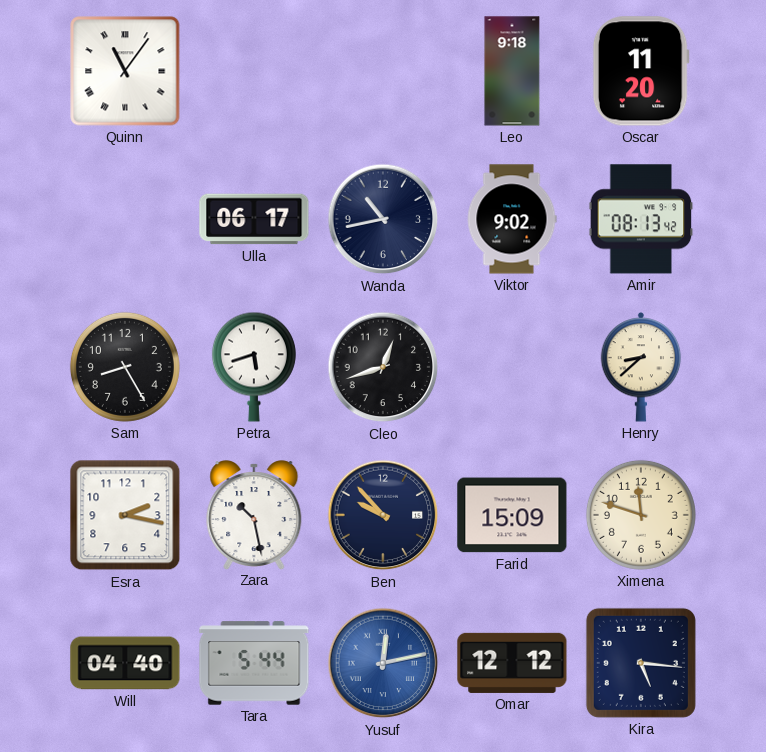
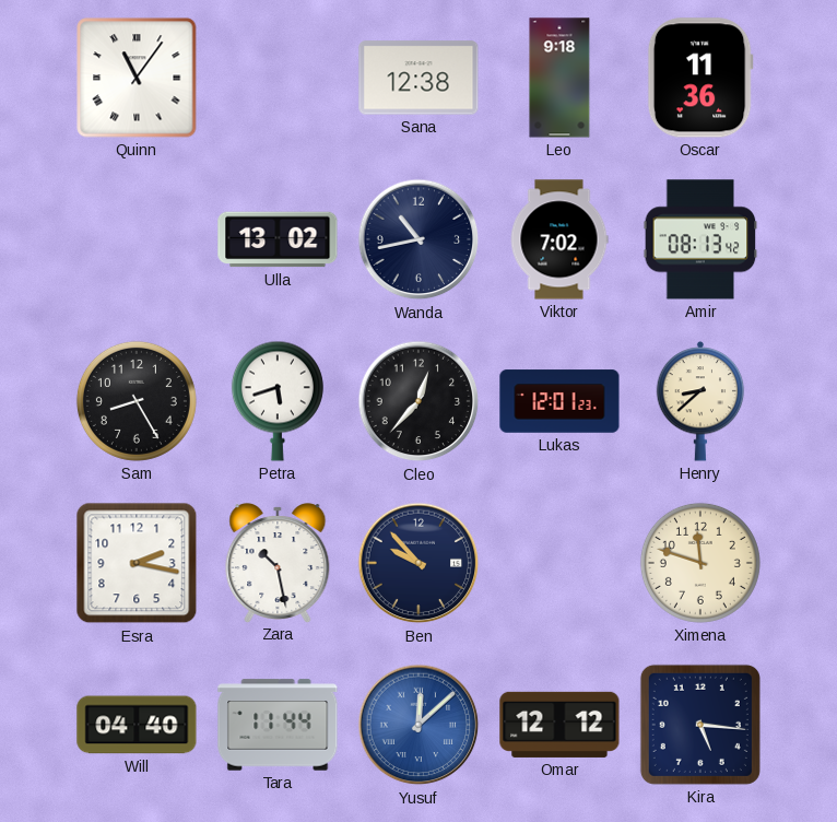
Sana: none -> 12:38
Oscar: 11:20 -> 11:36
Ulla: 06:17 -> 13:02
Viktor: 9:02 -> 7:02
Cleo: 12:42 -> 12:37
Lukas: none -> 12:01
Farid: 15:09 -> none
Tara: 5:44 -> 11:44
Yusuf: 12:13 -> 12:08
